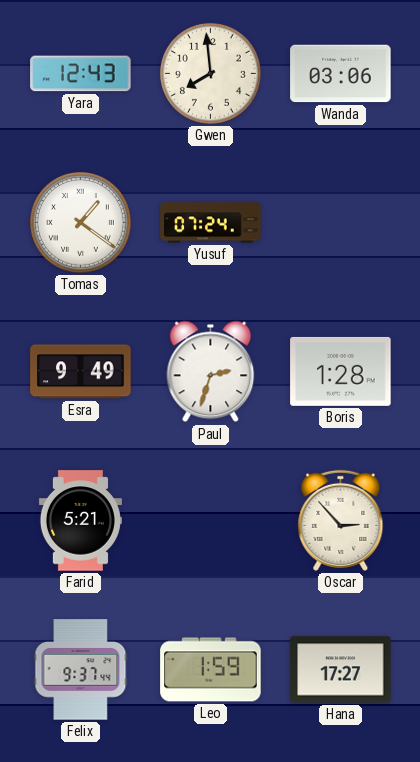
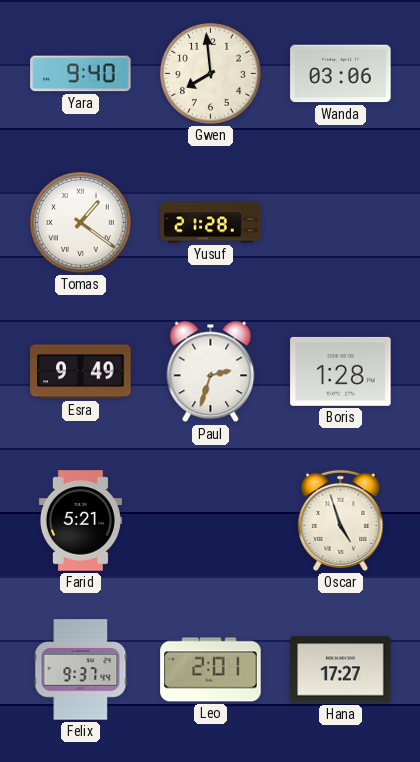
Yara: 12:43 -> 9:40
Yusuf: 07:24 -> 21:28
Oscar: 2:53 -> 4:57
Leo: 1:59 -> 2:01
